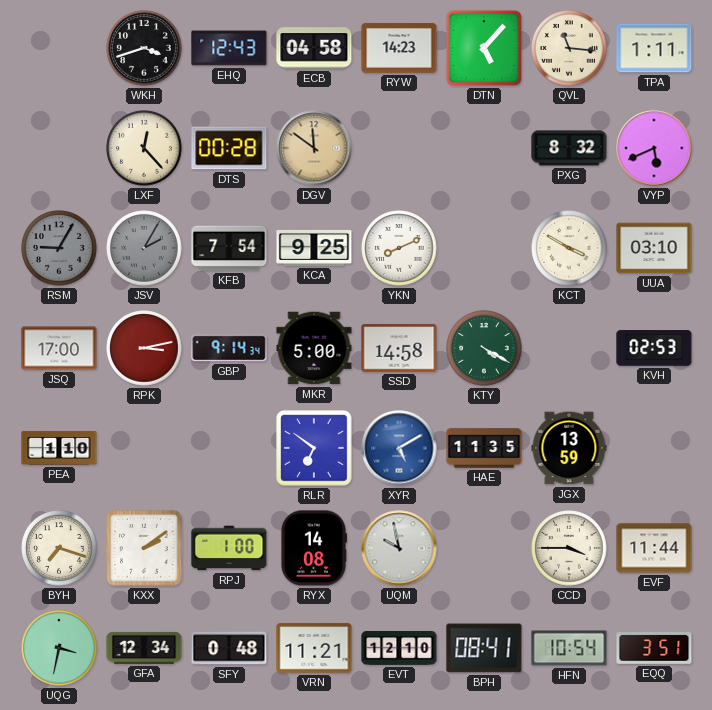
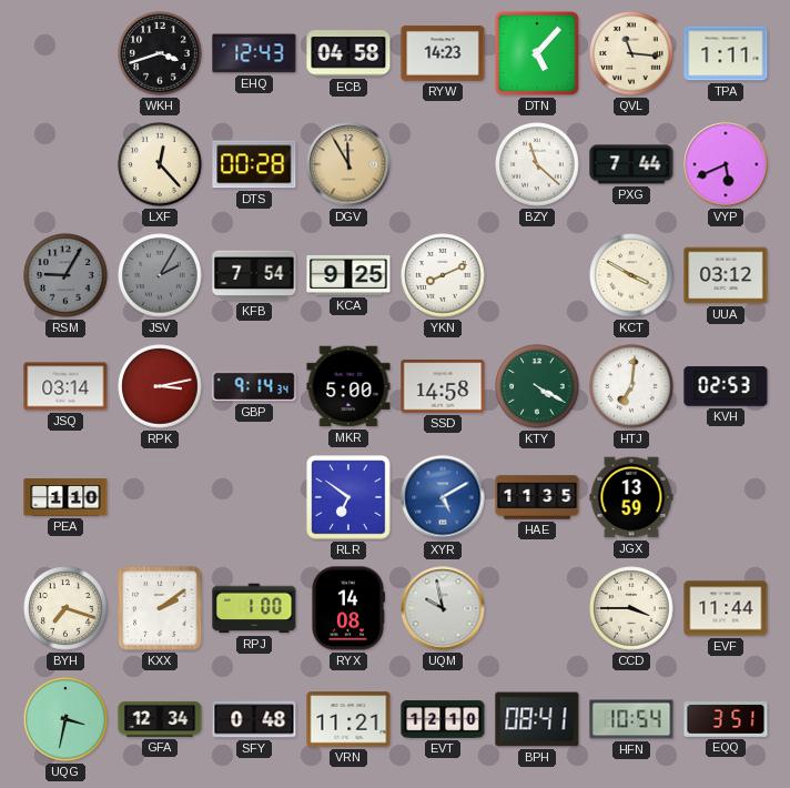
DGV: 11:51 -> 11:55
BZY: none -> 11:22
PXG: 8:32 -> 7:44
UUA: 03:10 -> 03:12
JSQ: 17:00 -> 03:14
HTJ: none -> 7:01
